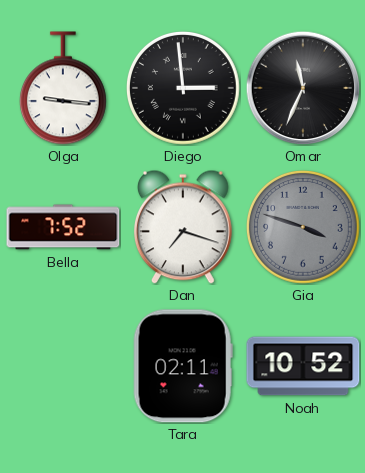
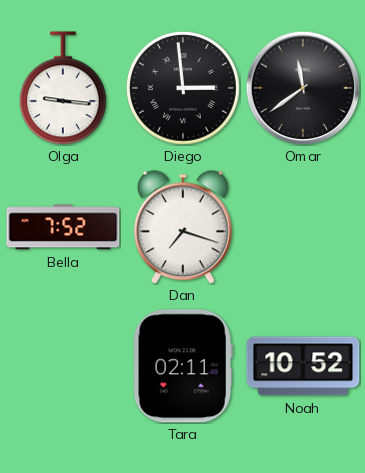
Omar: 11:34 -> 11:39
Gia: 3:48 -> none
